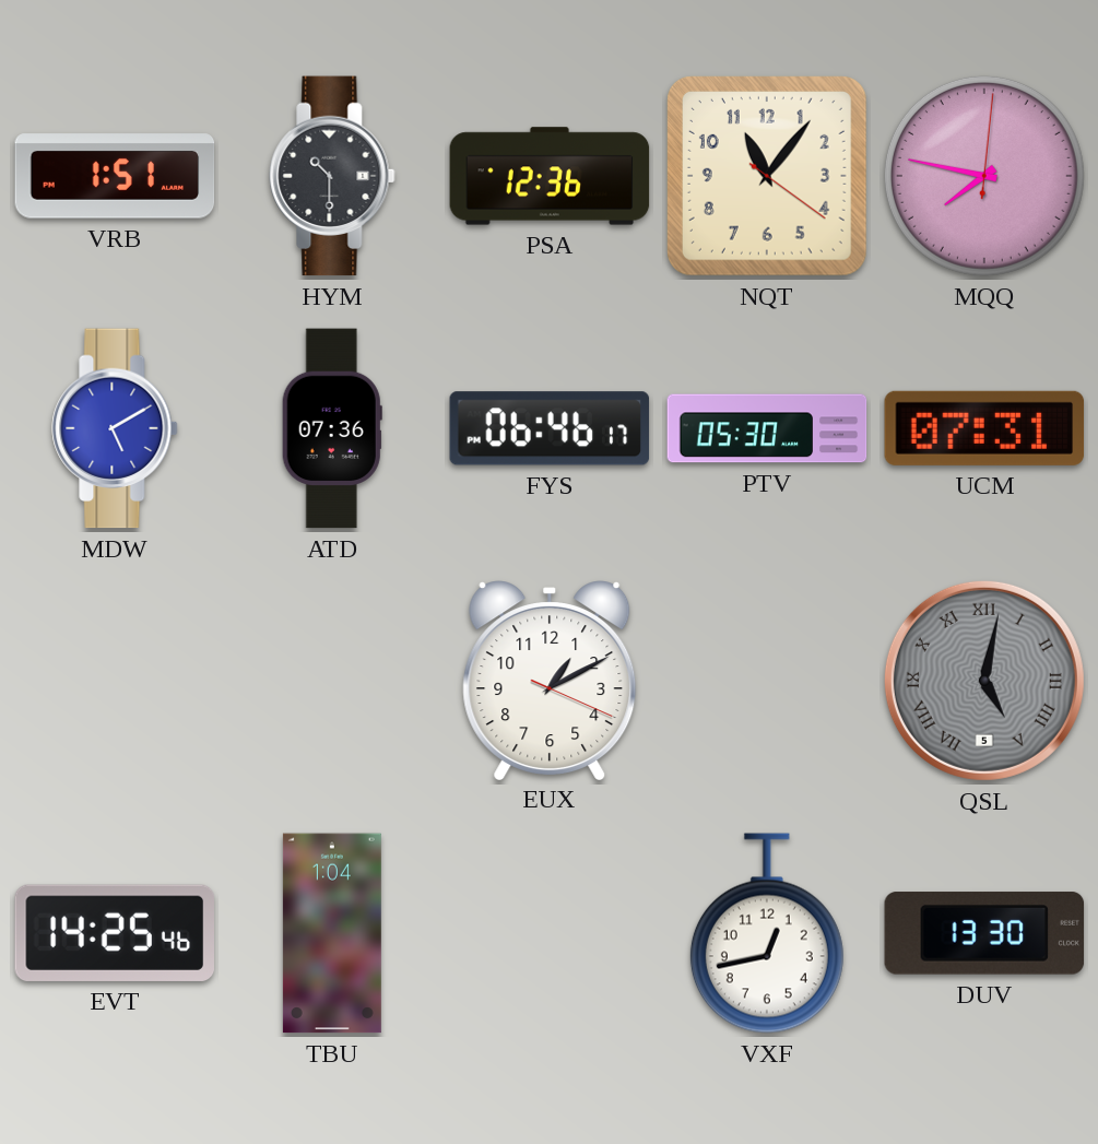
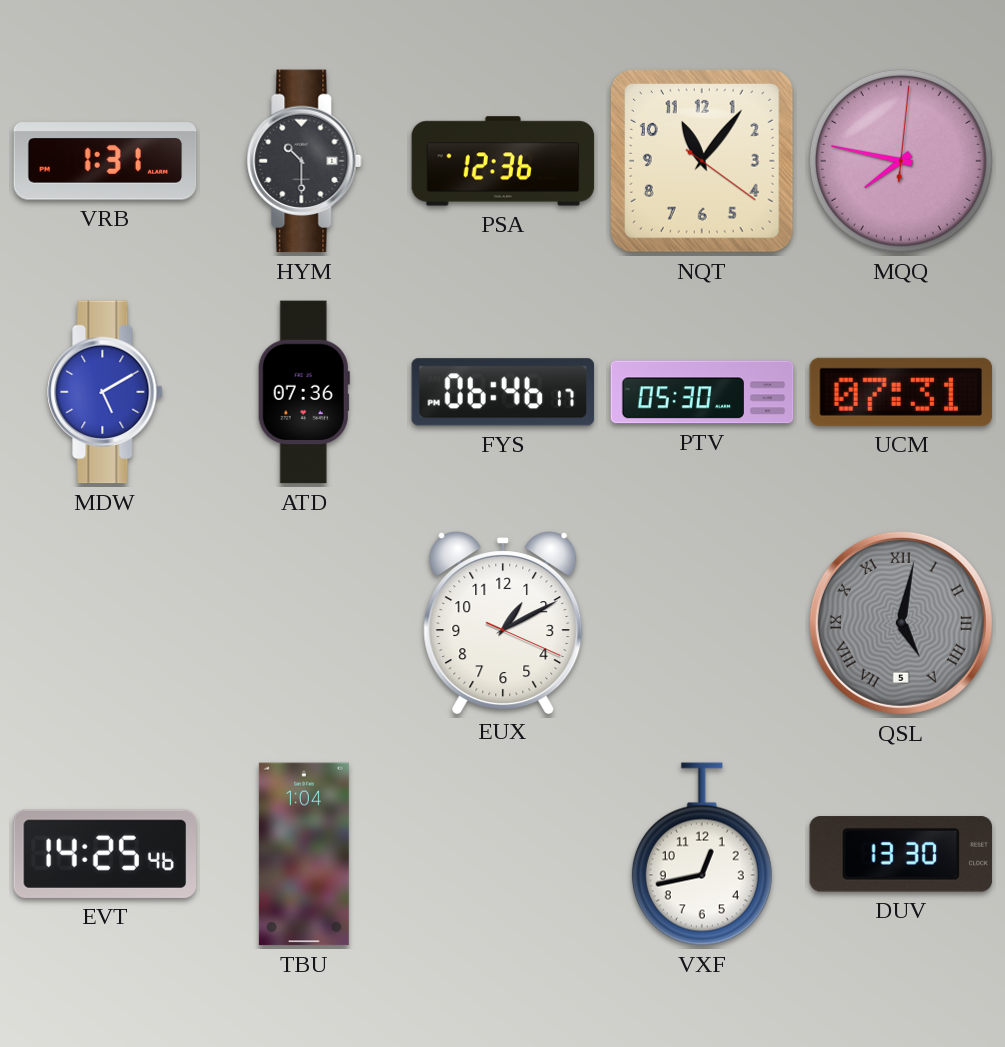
VRB: 1:51 -> 1:31
